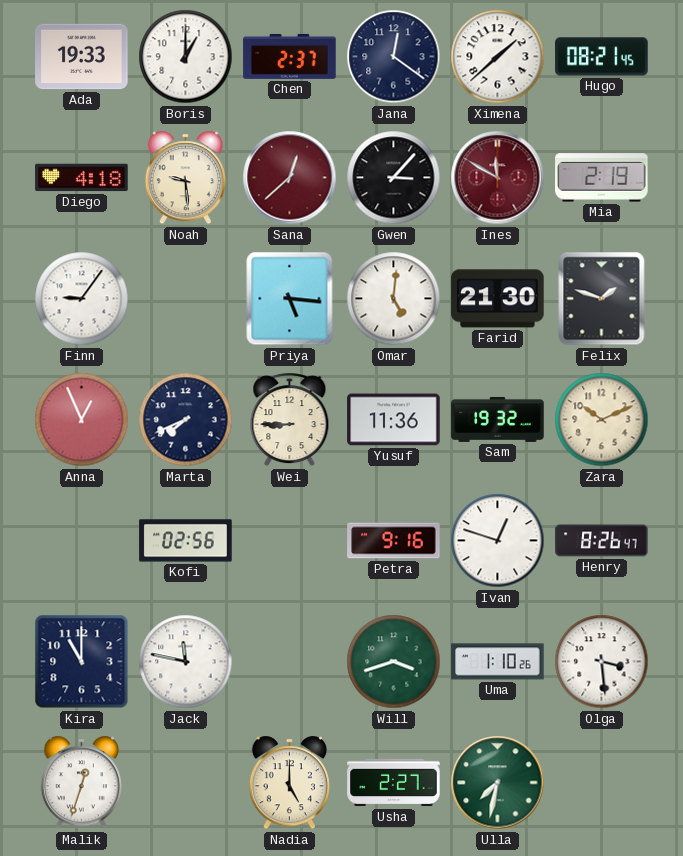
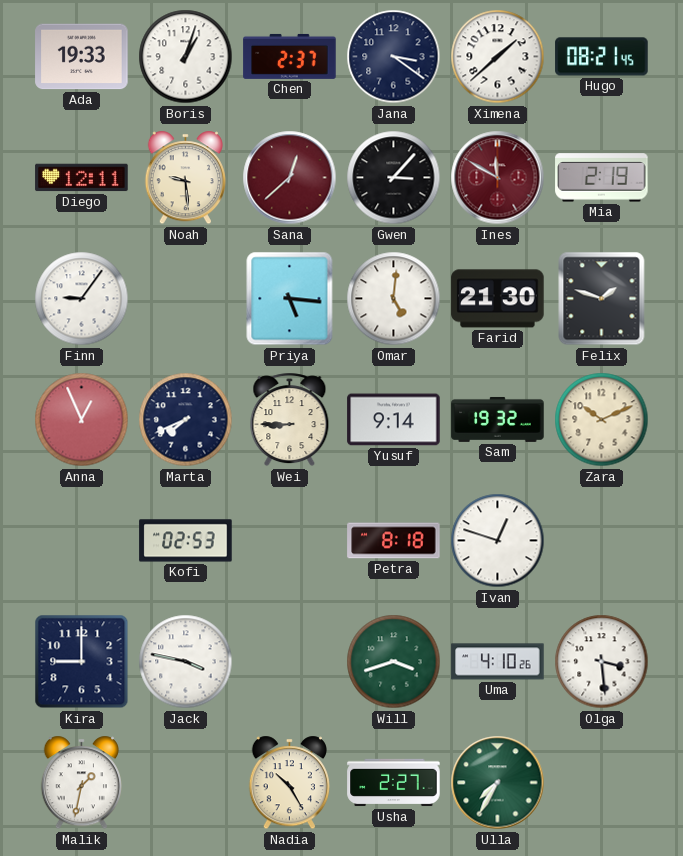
Boris: 1:00 -> 1:03
Jana: 12:21 -> 3:21
Diego: 4:18 -> 12:11
Yusuf: 11:36 -> 9:14
Kofi: 02:56 -> 02:53
Petra: 9:16 -> 8:18
Henry: 8:26 -> none
Kira: 11:00 -> 9:00
Jack: 11:47 -> 3:47
Uma: 1:10 -> 4:10
Malik: 12:33 -> 1:32
Nadia: 5:00 -> 10:25
Ulla: 7:32 -> 7:35
